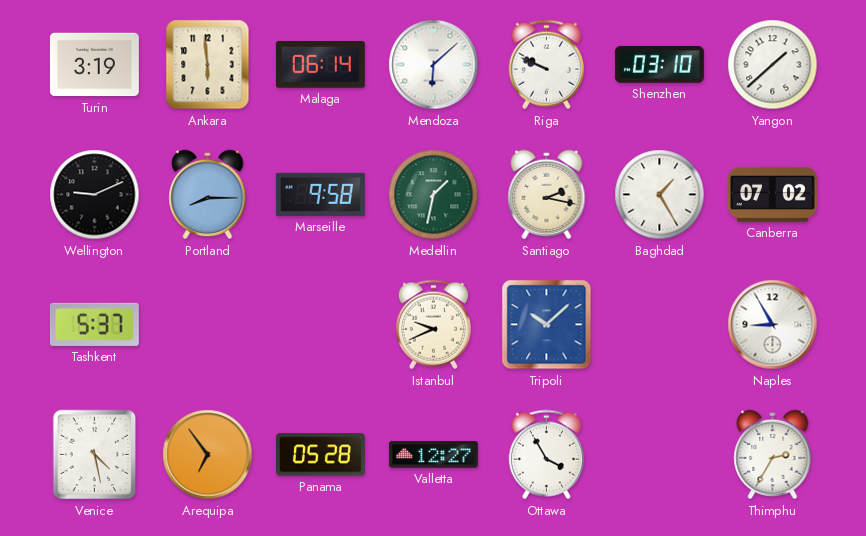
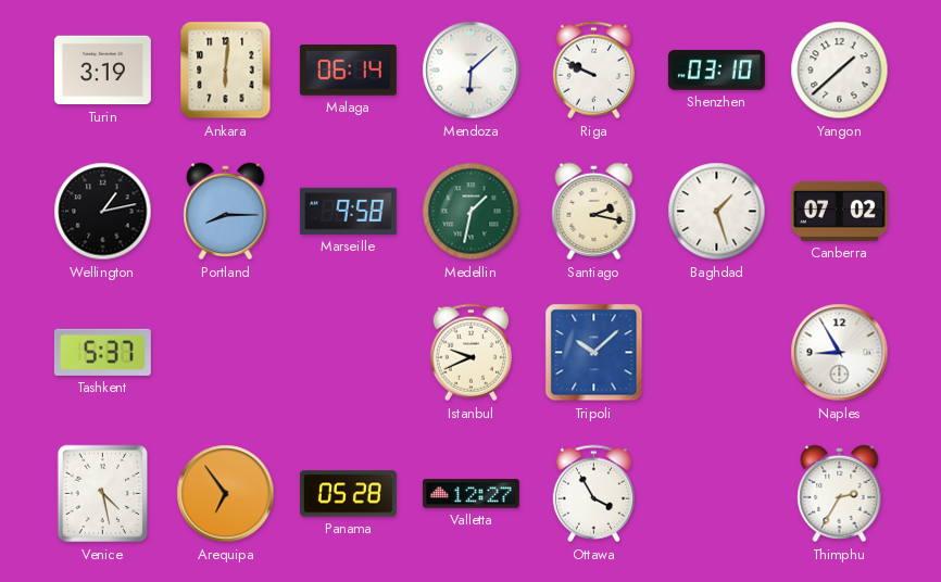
Ankara: 5:59 -> 6:01
Wellington: 9:11 -> 1:13
Baghdad: 1:25 -> 1:27
